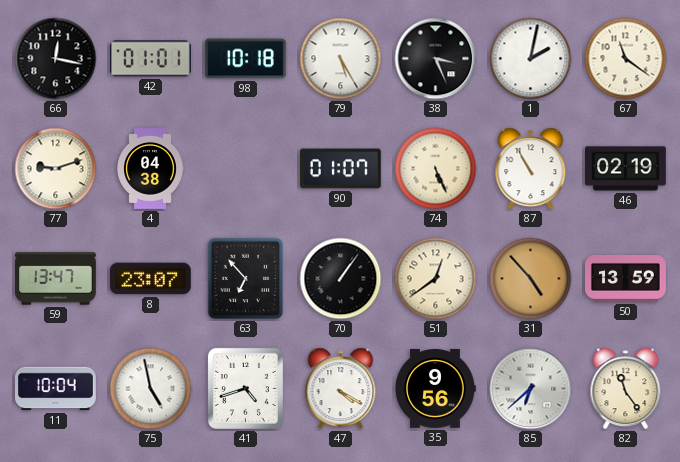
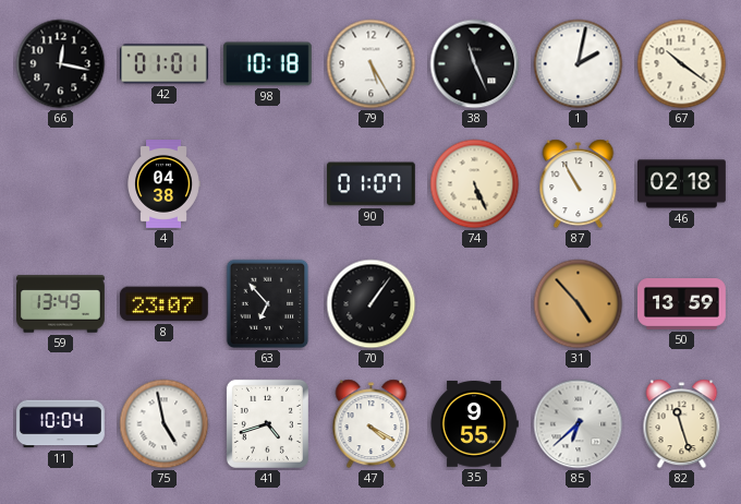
38: 3:26 -> 11:26
67: 11:21 -> 10:21
77: 9:12 -> none
46: 02:19 -> 02:18
59: 13:47 -> 13:49
51: 12:39 -> none
35: 9:56 -> 9:55
82: 11:24 -> 11:27
